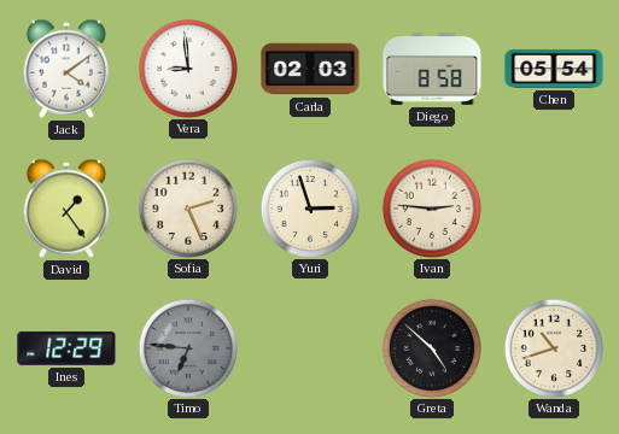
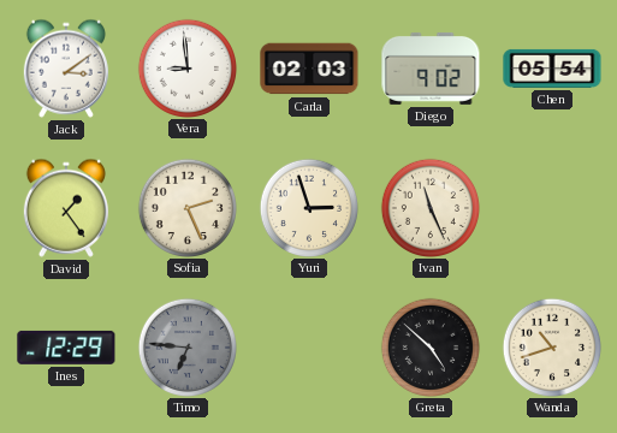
Jack: 4:09 -> 3:09
Diego: 8:58 -> 9:02
Ivan: 2:46 -> 11:26
